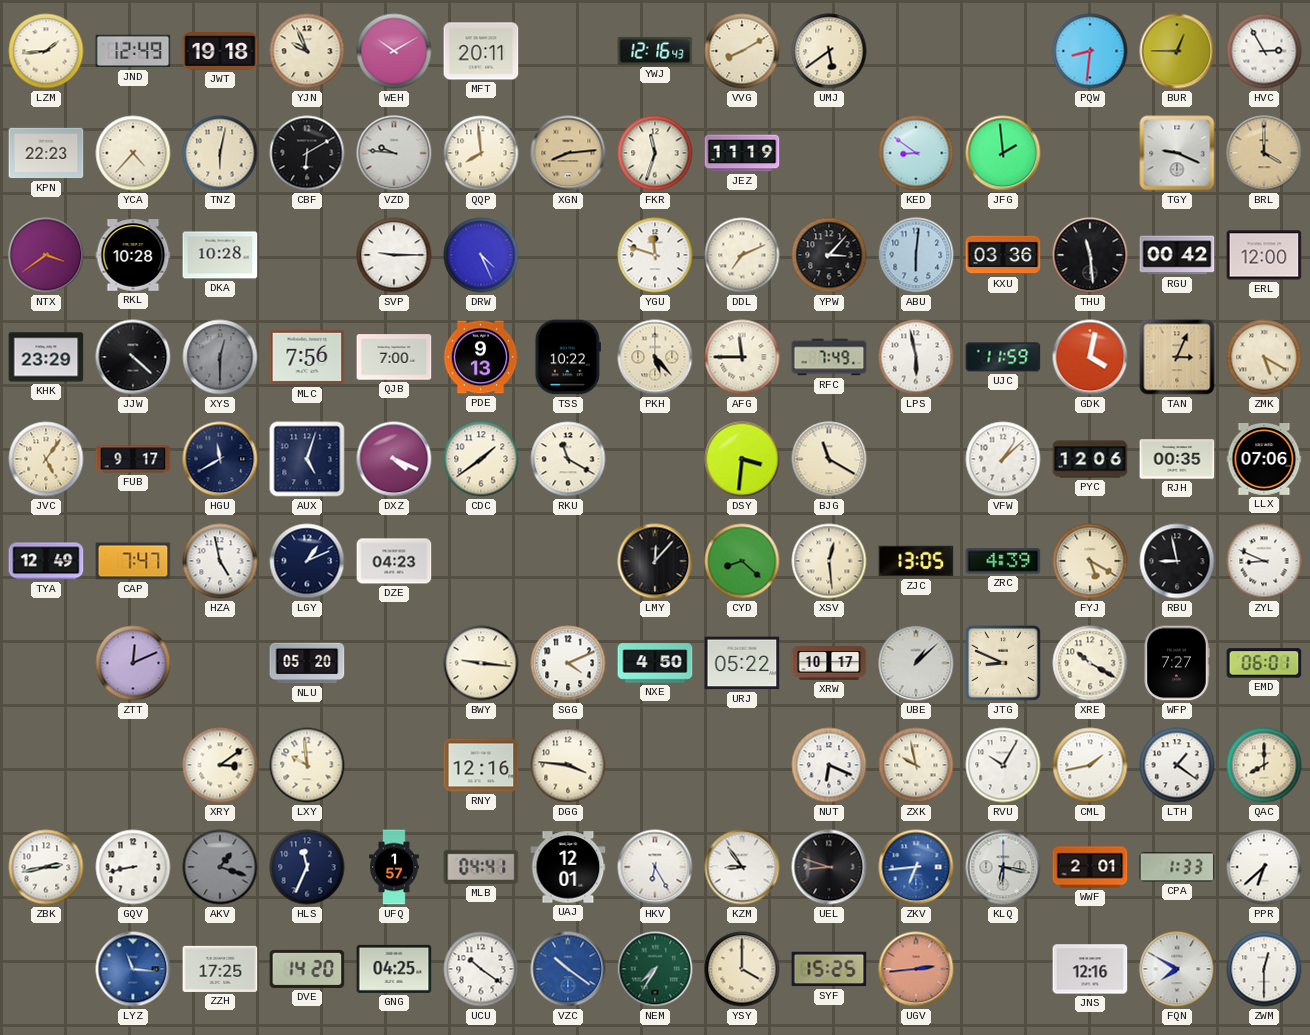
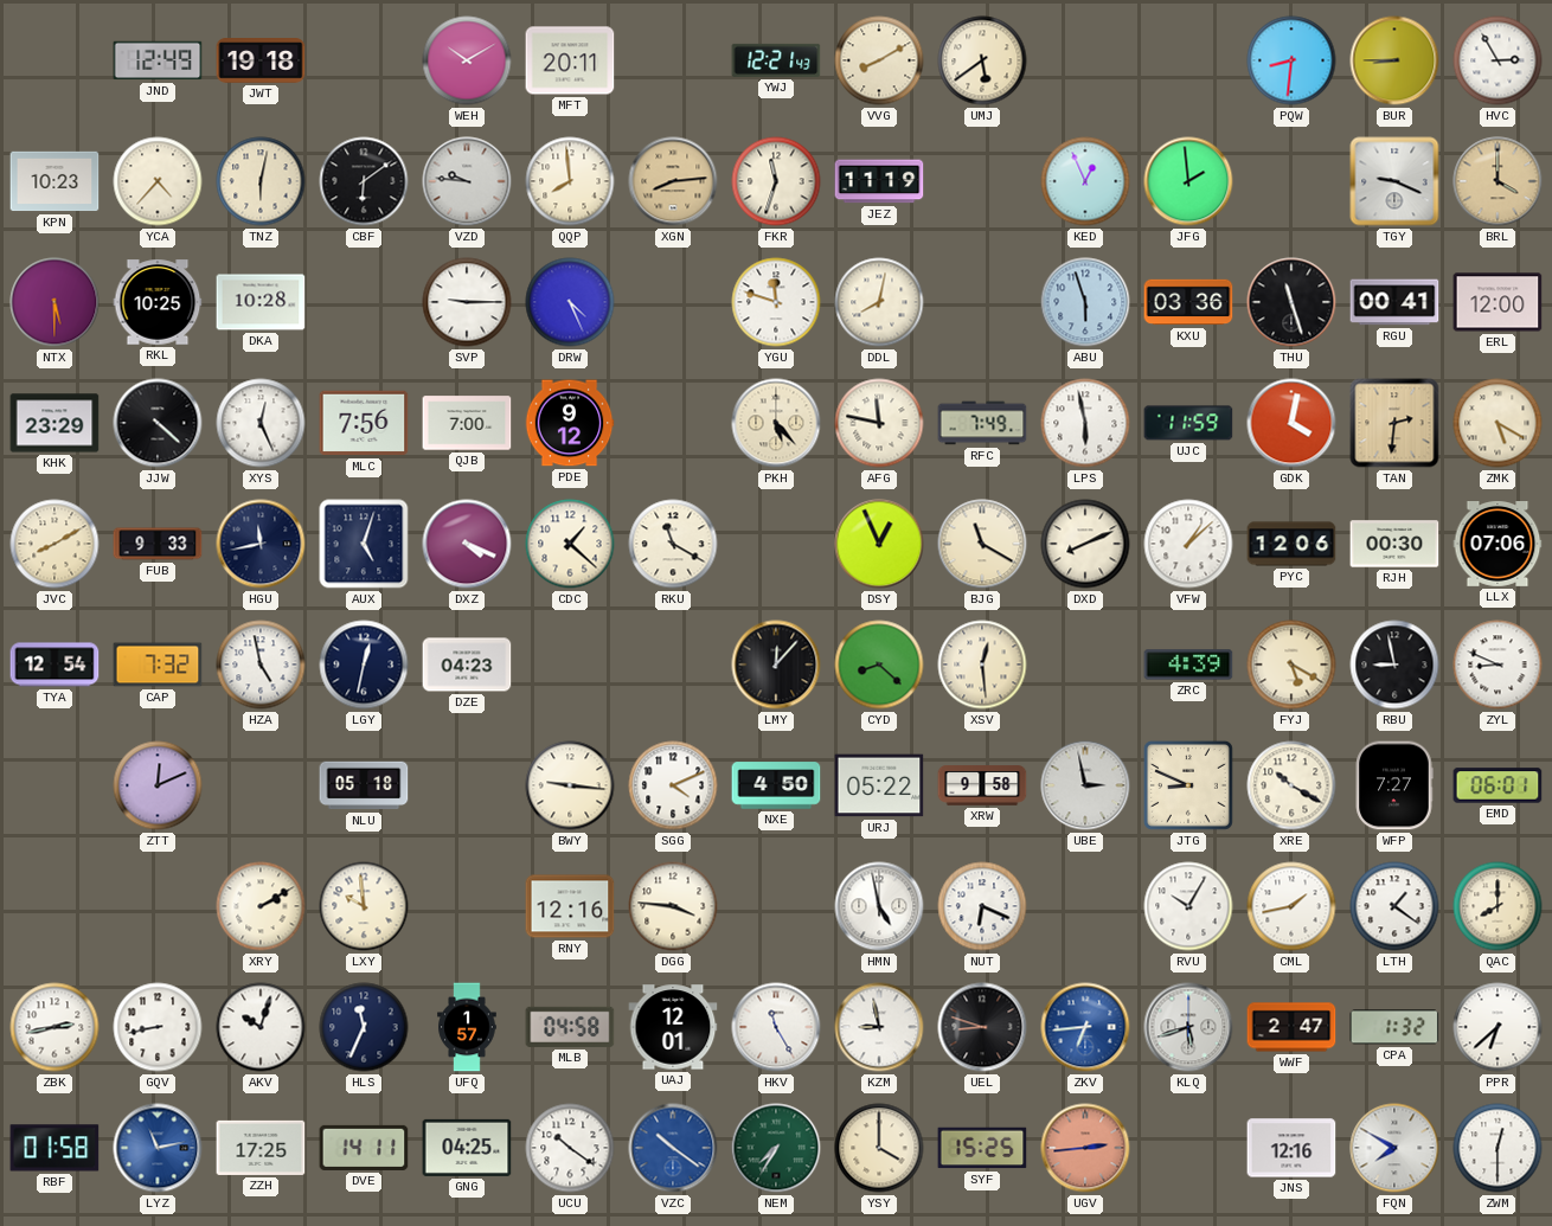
LZM: 1:44 -> none
YJN: 9:56 -> none
YWJ: 12:16 -> 12:21
BUR: 12:45 -> 8:45
KPN: 22:23 -> 10:23
CBF: 6:10 -> 6:09
KED: 8:51 -> 12:56
NTX: 3:39 -> 5:30
RKL: 10:28 -> 10:25
DDL: 7:11 -> 8:02
YPW: 3:07 -> none
ABU: 6:01 -> 5:57
THU: 11:29 -> 11:27
RGU: 00:42 -> 00:41
XYS: 12:30 -> 12:26
XYS dial: grey -> white
PDE: 9:13 -> 9:12
TSS: 10:22 -> none
AFG: 11:45 -> 11:47
TAN: 3:04 -> 2:31
JVC: 5:06 -> 8:10
FUB: 9:17 -> 9:33
HGU: 11:40 -> 11:43
CDC: 1:39 -> 1:22
DSY: 3:31 -> 12:56
DXD: none -> 8:11
RJH: 00:35 -> 00:30
TYA: 12:49 -> 12:54
CAP: 7:47 -> 7:32
LGY: 1:11 -> 12:32
ZJC: 13:05 -> none
NLU: 05:20 -> 05:18
XRW: 10:17 -> 9:58
UBE: 1:08 -> 2:58
XRY: 3:09 -> 2:10
HMN: none -> 4:58
ZXK: 9:58 -> none
AKV: 1:18 -> 10:03
AKV dial: grey -> white
MLB: 04:41 -> 04:58
HKV: 6:25 -> 11:25
KZM: 8:54 -> 8:58
KLQ: 6:17 -> 5:42
WWF: 2:01 -> 2:47
CPA: 1:33 -> 1:32
RBF: none -> 01:58
LYZ: 11:16 -> 11:13
DVE: 14:20 -> 14:11
